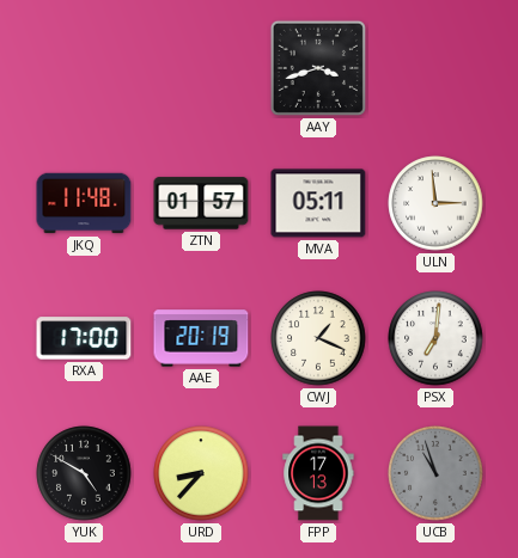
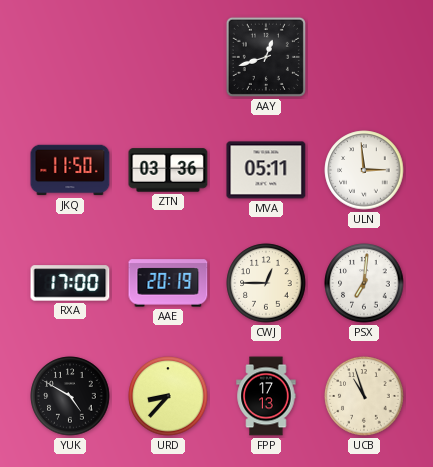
AAY: 3:42 -> 12:42
JKQ: 11:48 -> 11:50
ZTN: 01:57 -> 03:36
CWJ: 1:19 -> 12:45
UCB dial: grey -> cream
